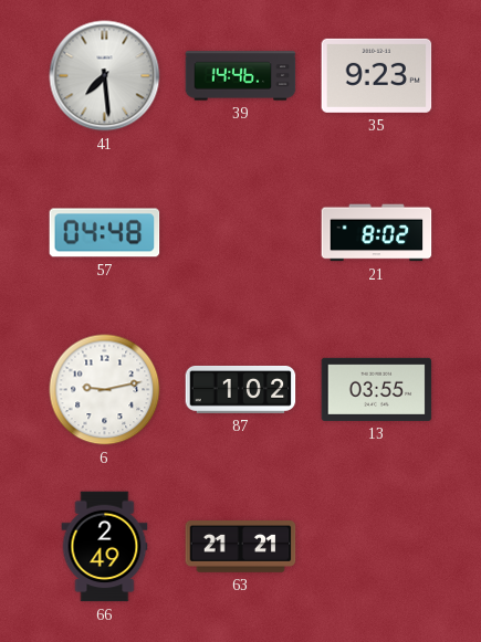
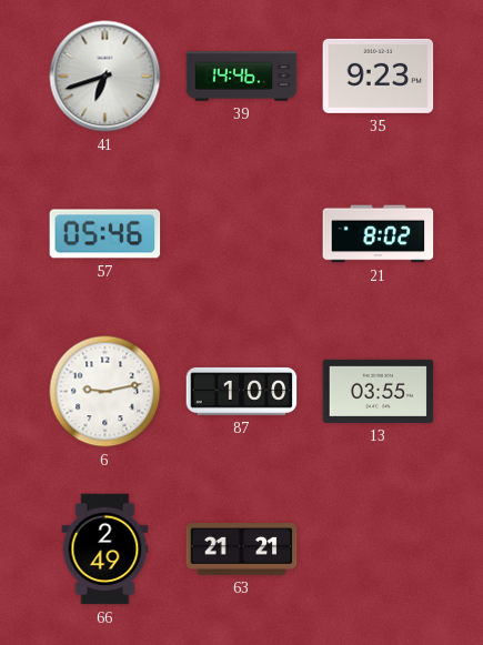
41: 7:29 -> 6:42
57: 04:48 -> 05:46
87: 1:02 -> 1:00
